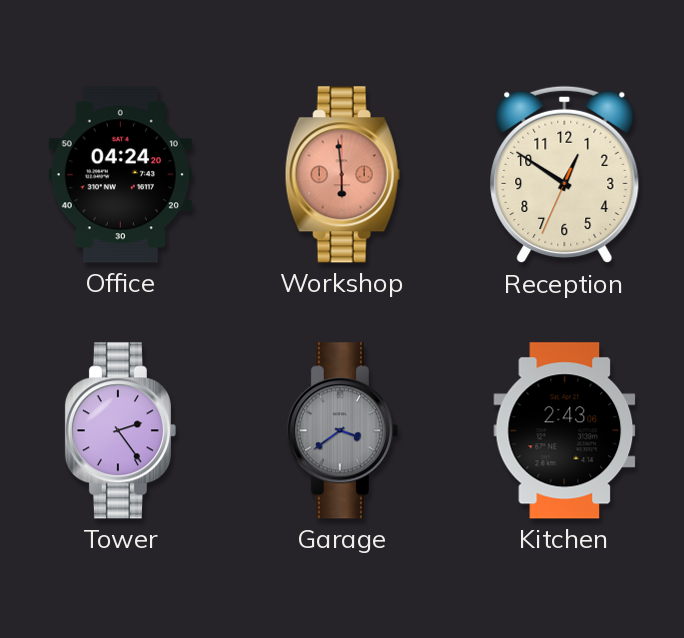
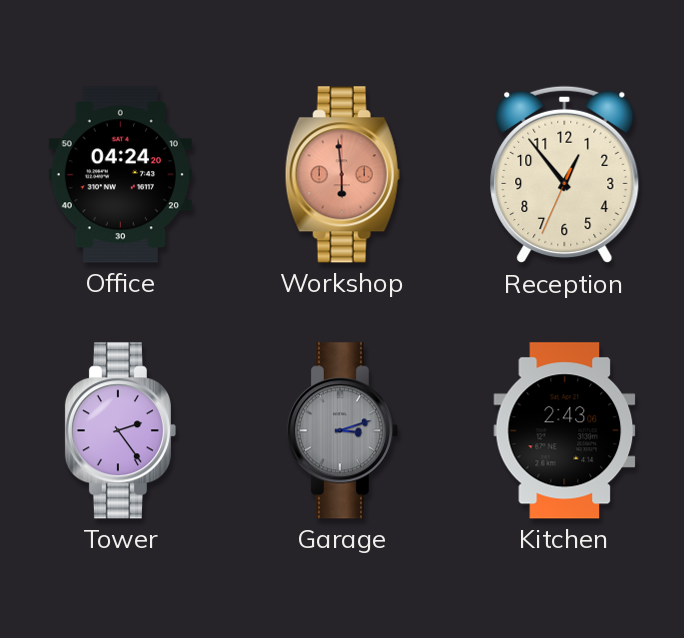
Reception: 12:50 -> 12:53
Garage: 3:39 -> 3:12
